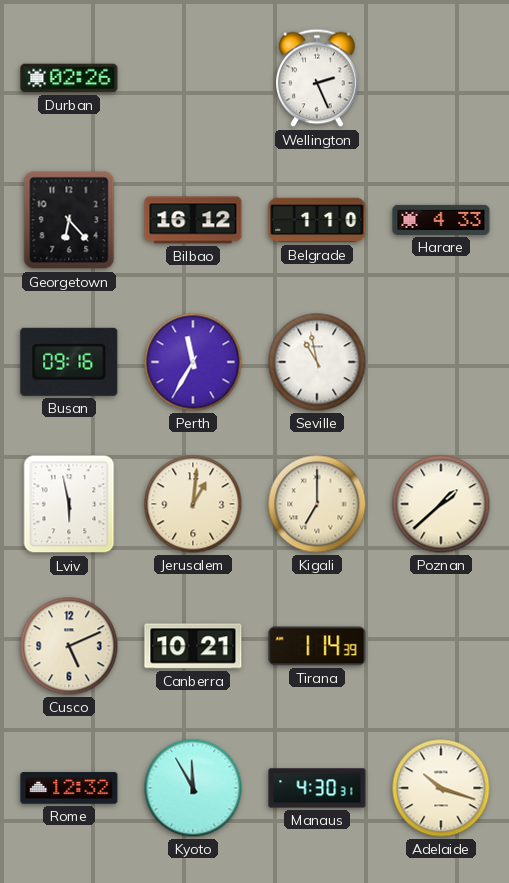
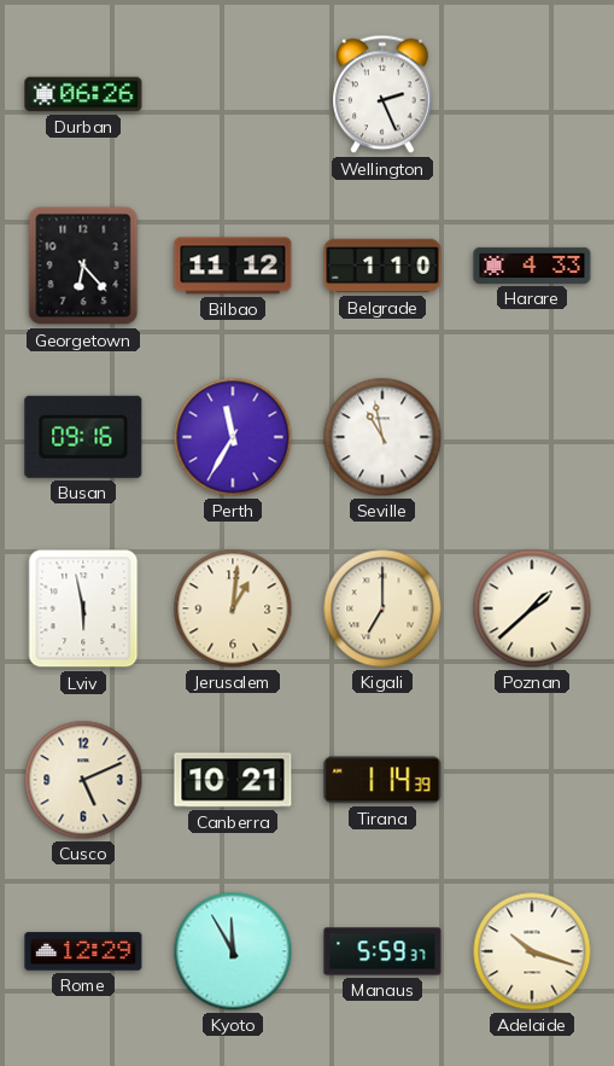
Durban: 02:26 -> 06:26
Bilbao: 16:12 -> 11:12
Rome: 12:32 -> 12:29
Manaus: 4:30 -> 5:59
